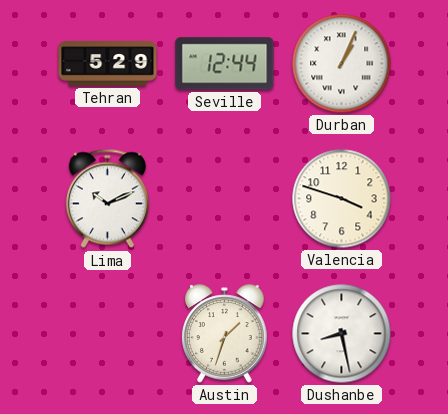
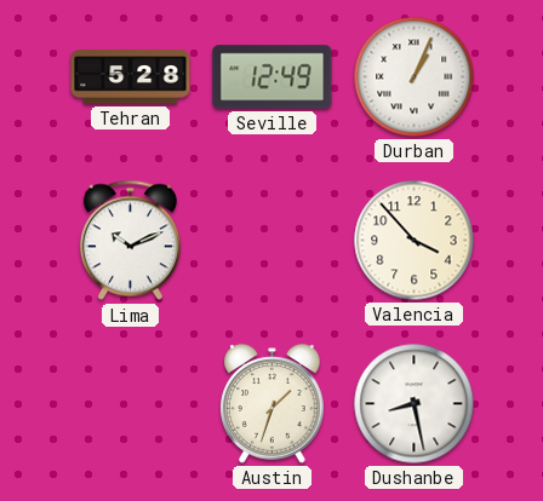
Tehran: 5:29 -> 5:28
Seville: 12:44 -> 12:49
Valencia: 3:48 -> 3:53
